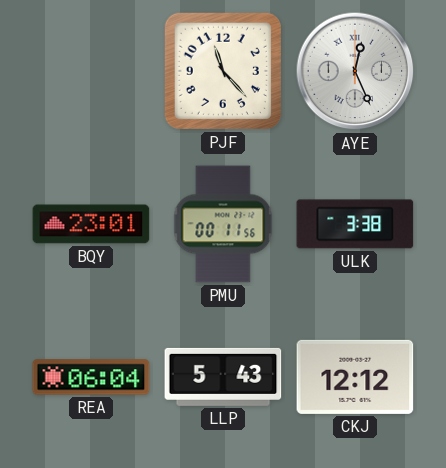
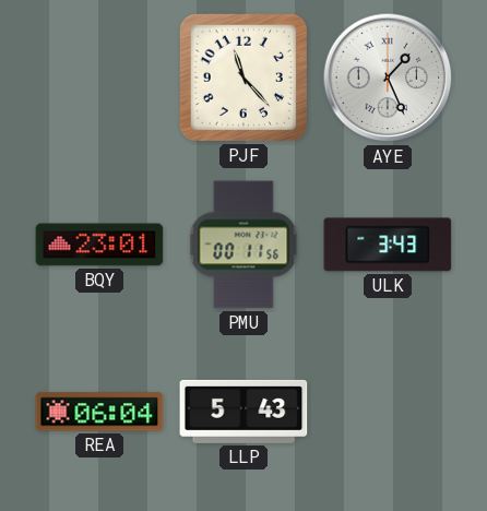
AYE: 12:26 -> 1:26
ULK: 3:38 -> 3:43
CKJ: 12:12 -> none
